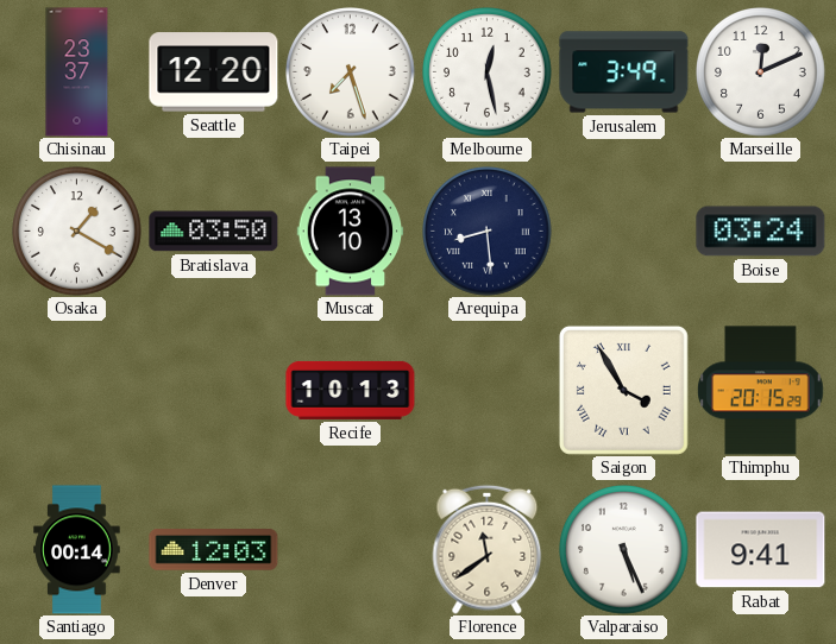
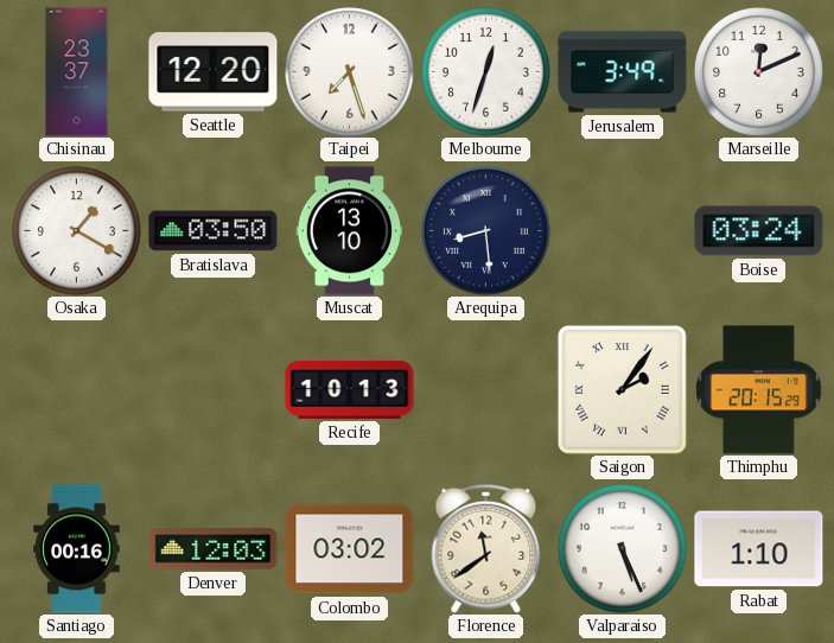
Melbourne: 12:28 -> 12:33
Saigon: 3:55 -> 2:06
Santiago: 00:14 -> 00:16
Colombo: none -> 03:02
Rabat: 9:41 -> 1:10
